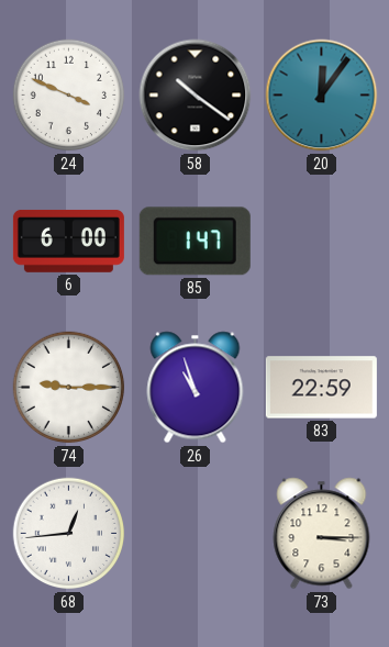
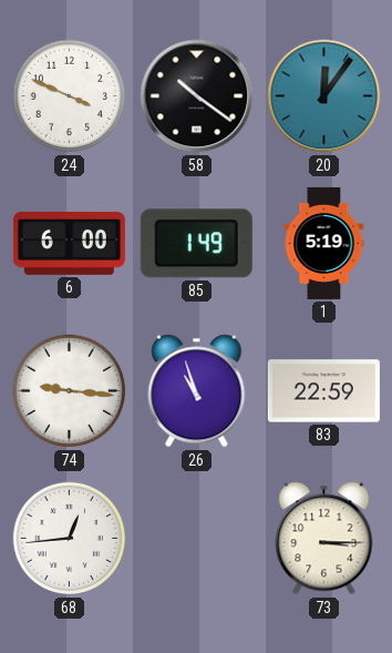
85: 1:47 -> 1:49
1: none -> 5:19
74: 9:15 -> 9:16
